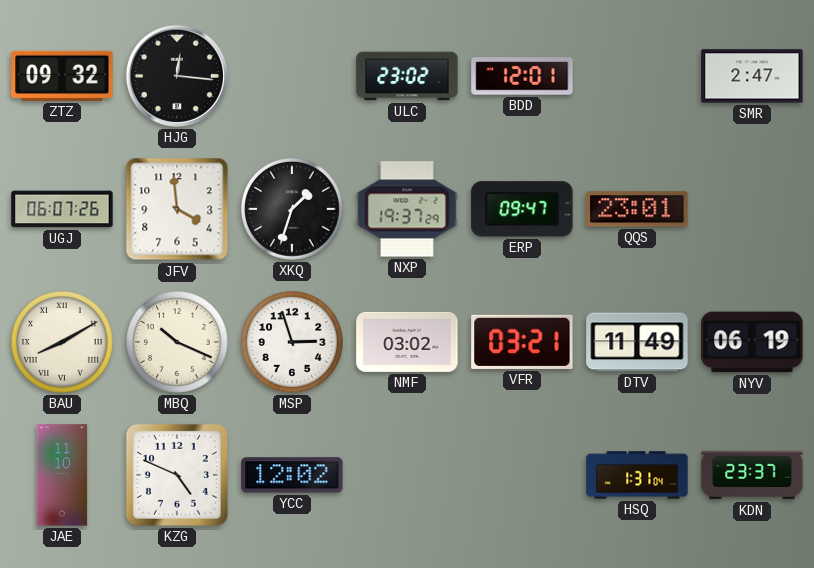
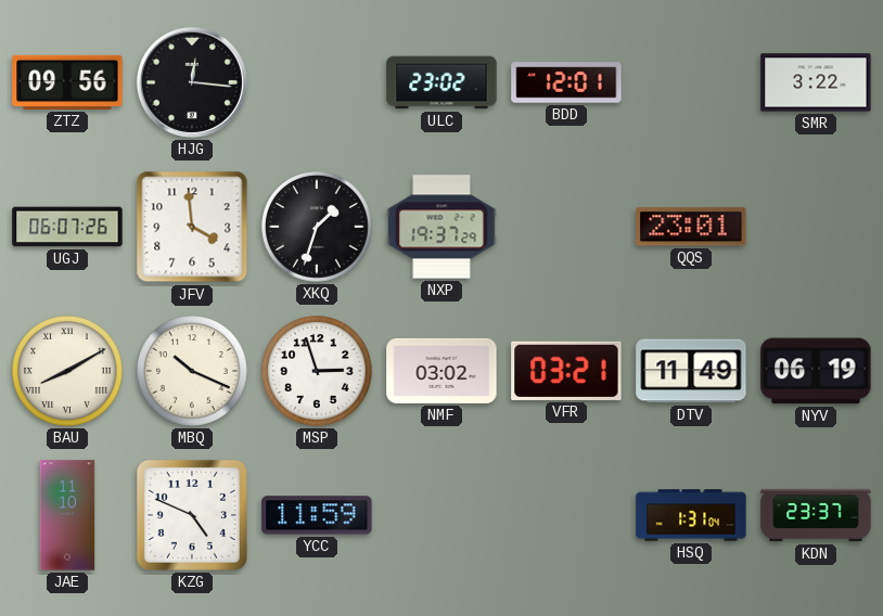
ZTZ: 09:32 -> 09:56
SMR: 2:47 -> 3:22
ERP: 09:47 -> none
YCC: 12:02 -> 11:59
